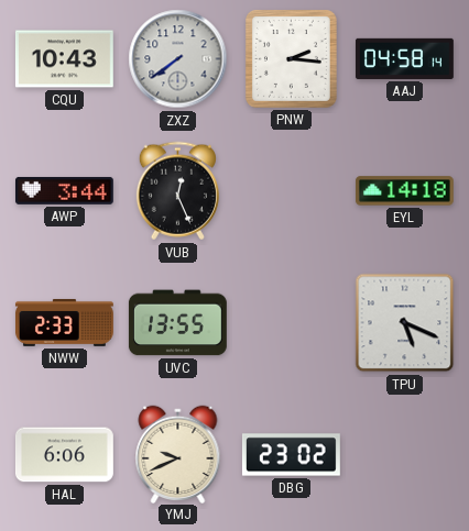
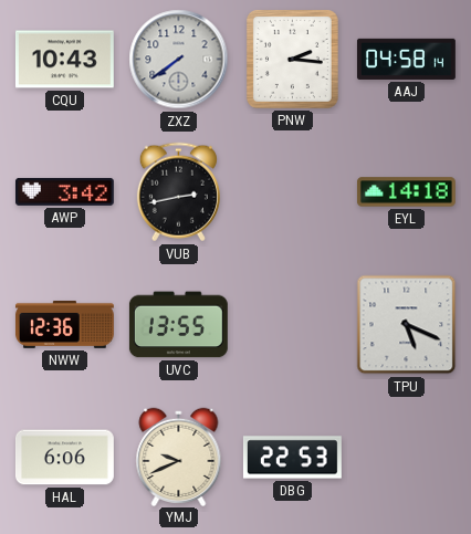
AWP: 3:44 -> 3:42
VUB: 12:26 -> 2:43
NWW: 2:33 -> 12:36
DBG: 23:02 -> 22:53
